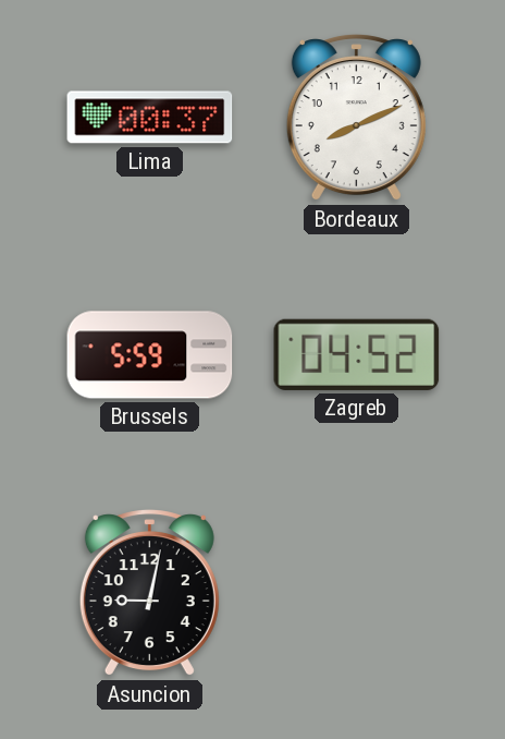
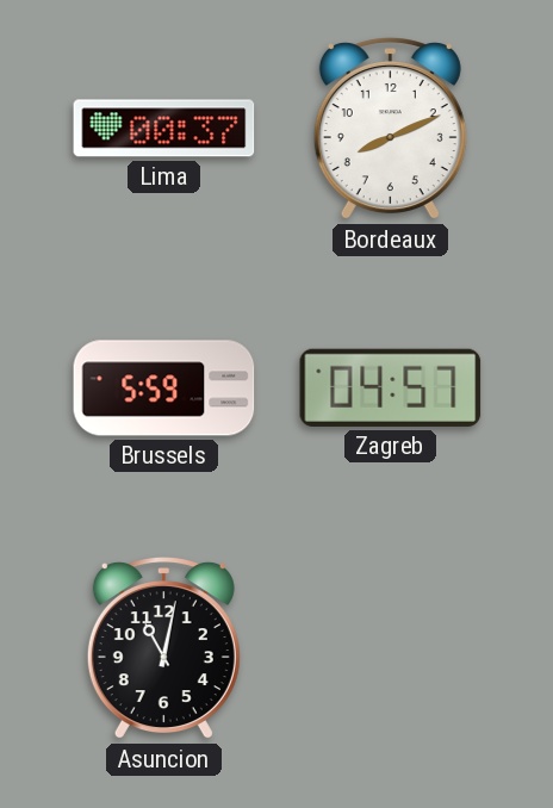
Zagreb: 04:52 -> 04:57
Asuncion: 9:02 -> 11:02
